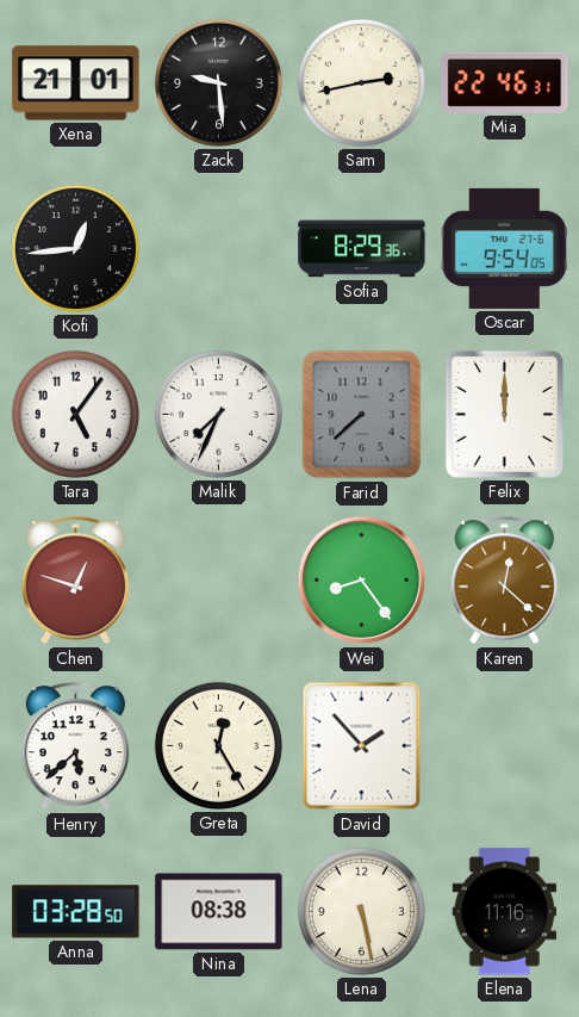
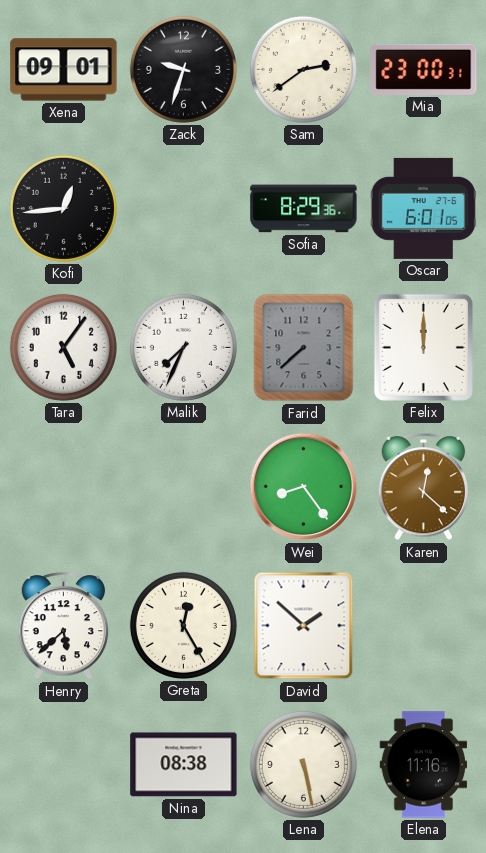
Xena: 21:01 -> 09:01
Zack: 9:29 -> 9:33
Sam: 2:43 -> 2:39
Mia: 22:46 -> 23:00
Oscar: 9:54 -> 6:01
Chen: 12:48 -> none
David: 1:53 -> 1:52
Anna: 03:28 -> none
